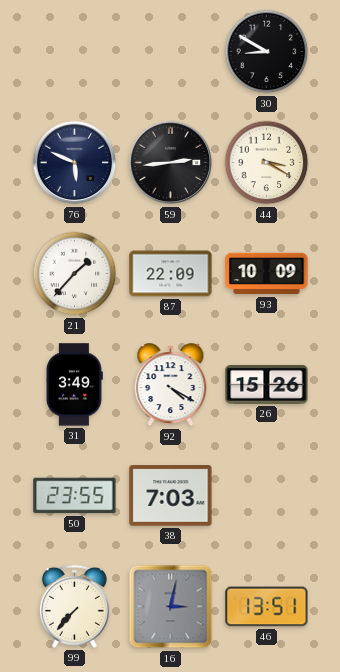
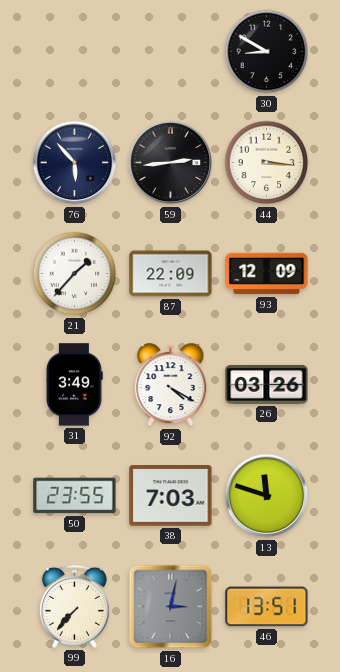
76: 5:49 -> 5:53
44: 3:20 -> 3:16
93: 10:09 -> 12:09
26: 15:26 -> 03:26
13: none -> 11:48
